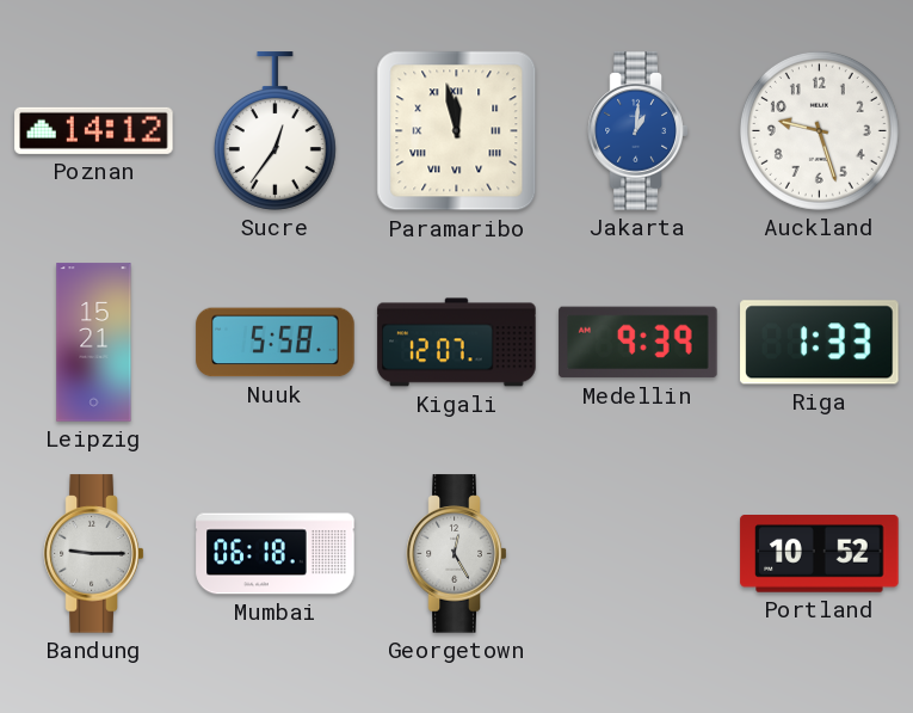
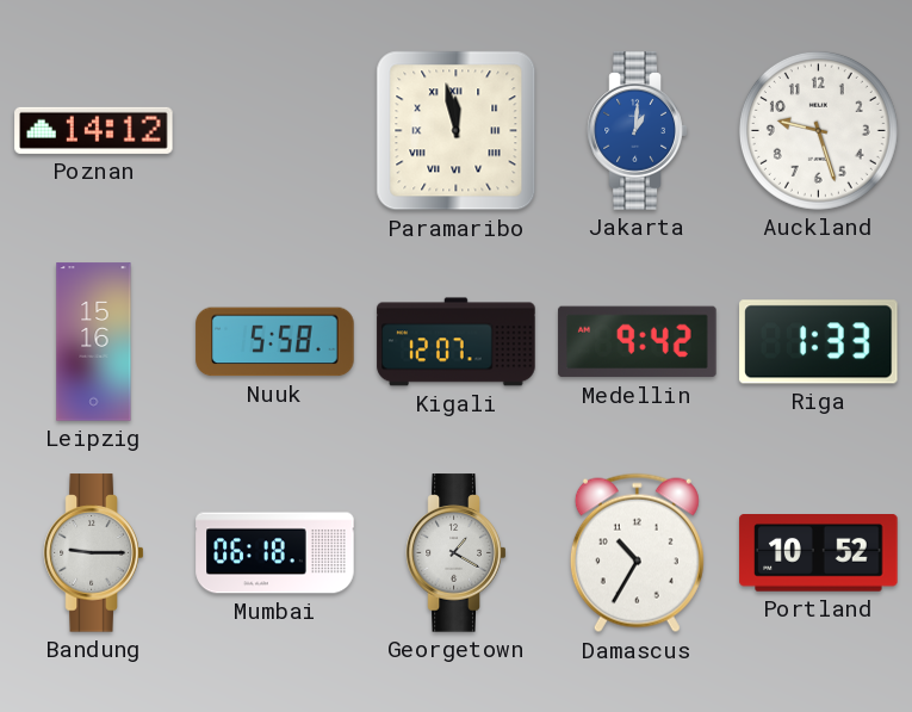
Sucre: 12:36 -> none
Leipzig: 15:21 -> 15:16
Medellin: 9:39 -> 9:42
Georgetown: 12:25 -> 1:20
Damascus: none -> 10:35
